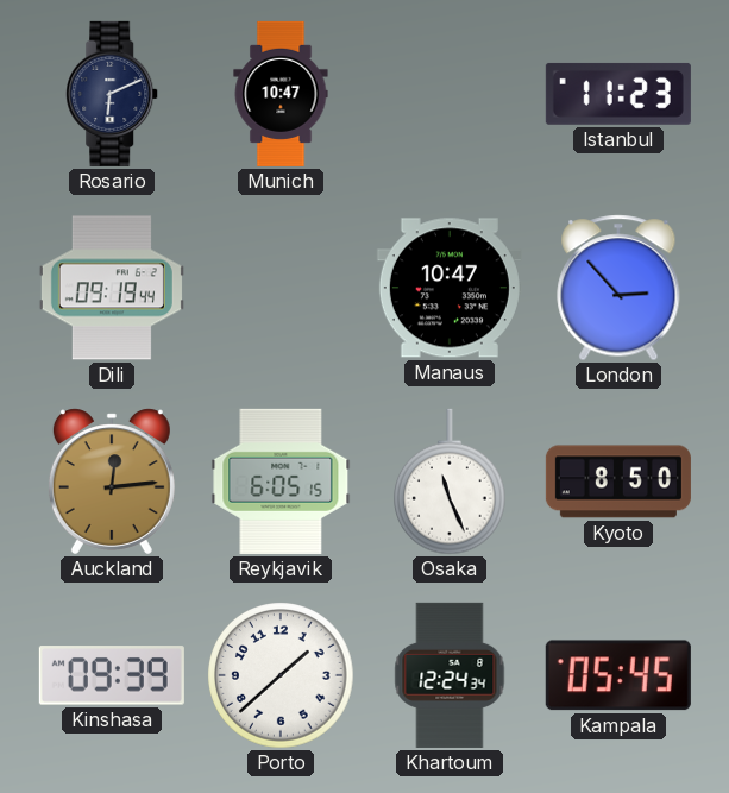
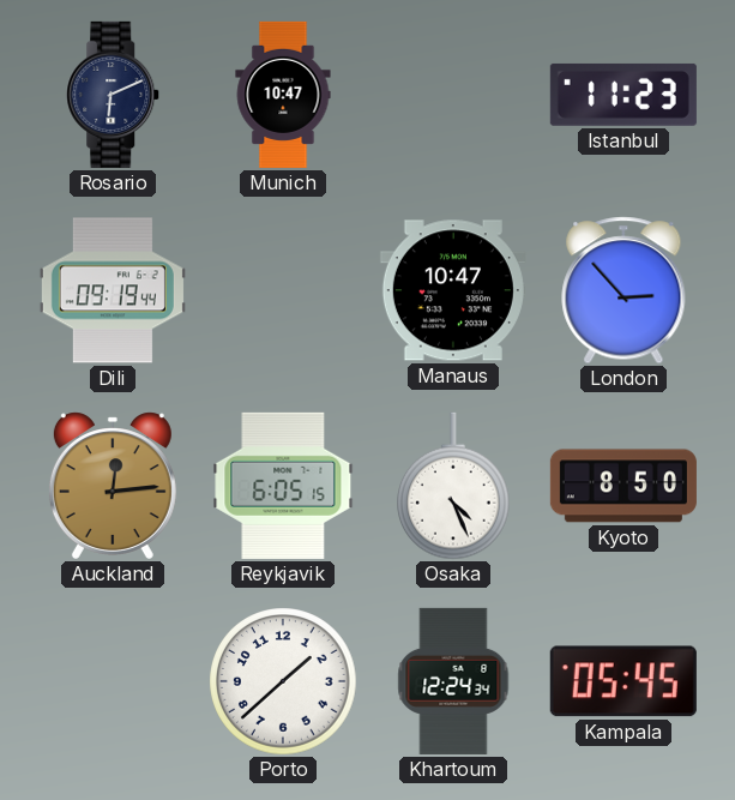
Osaka: 11:26 -> 4:26
Kinshasa: 09:39 -> none
